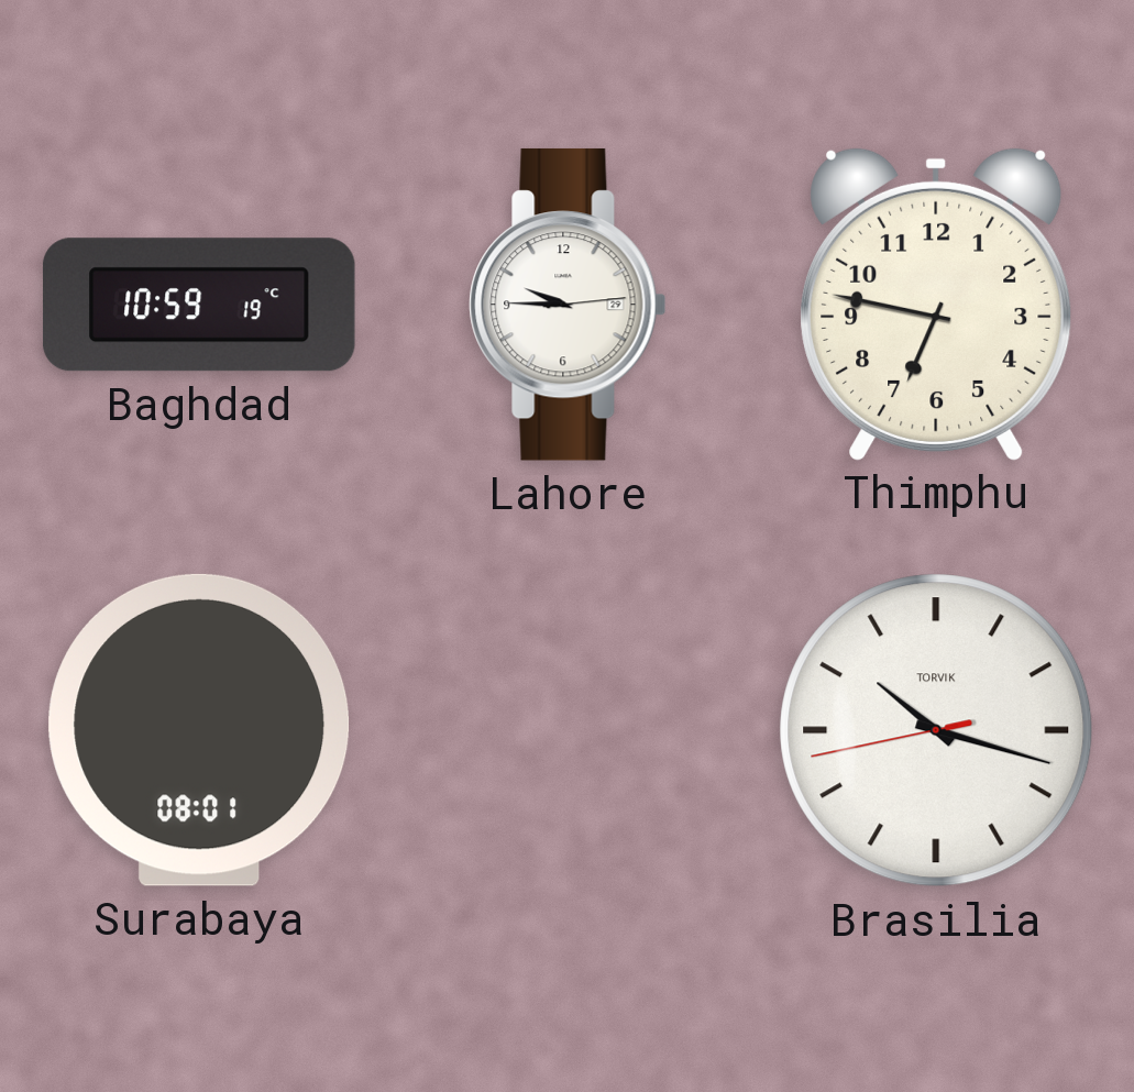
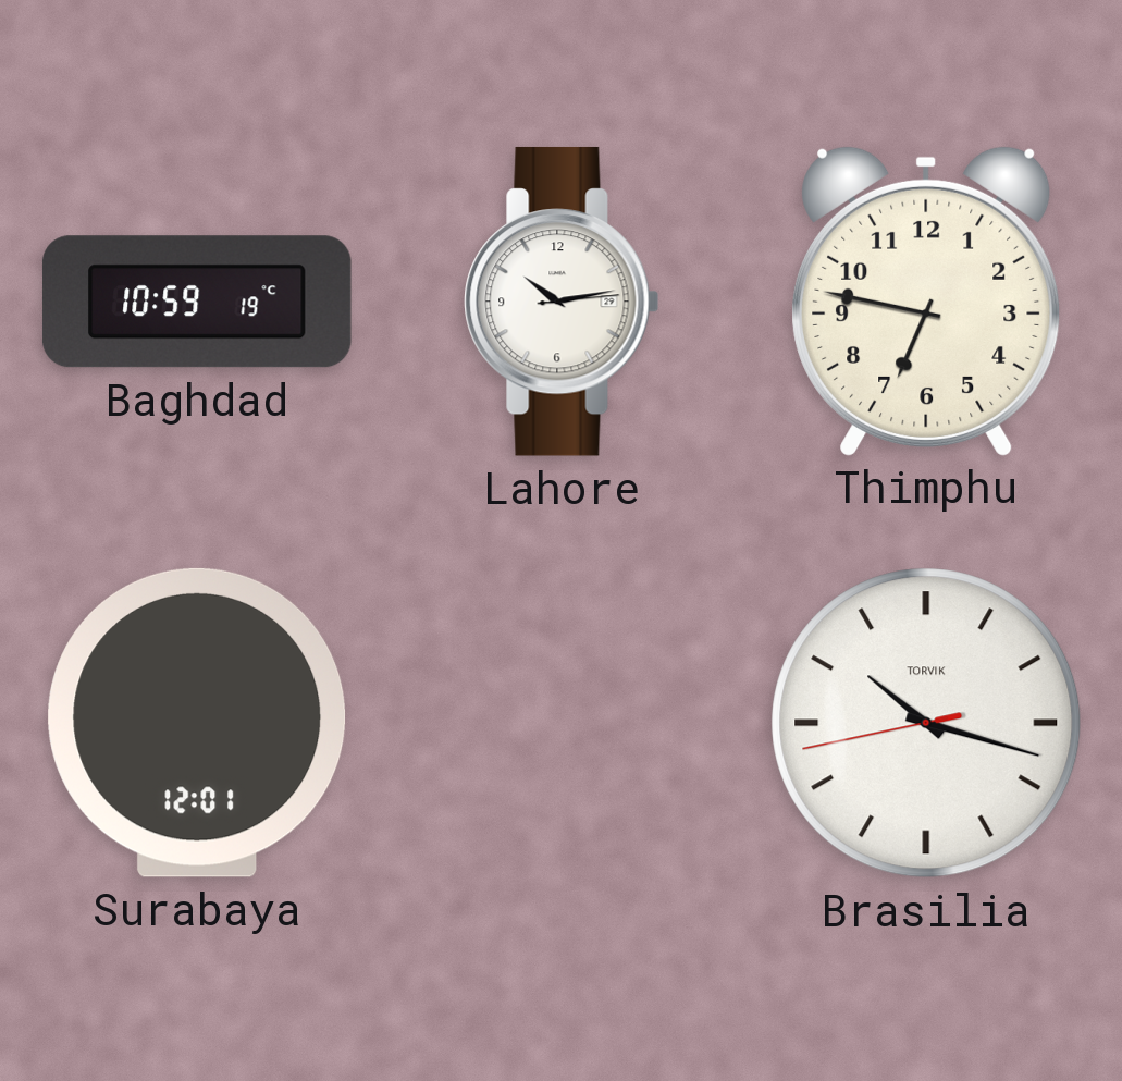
Lahore: 9:45 -> 10:13
Surabaya: 08:01 -> 12:01
